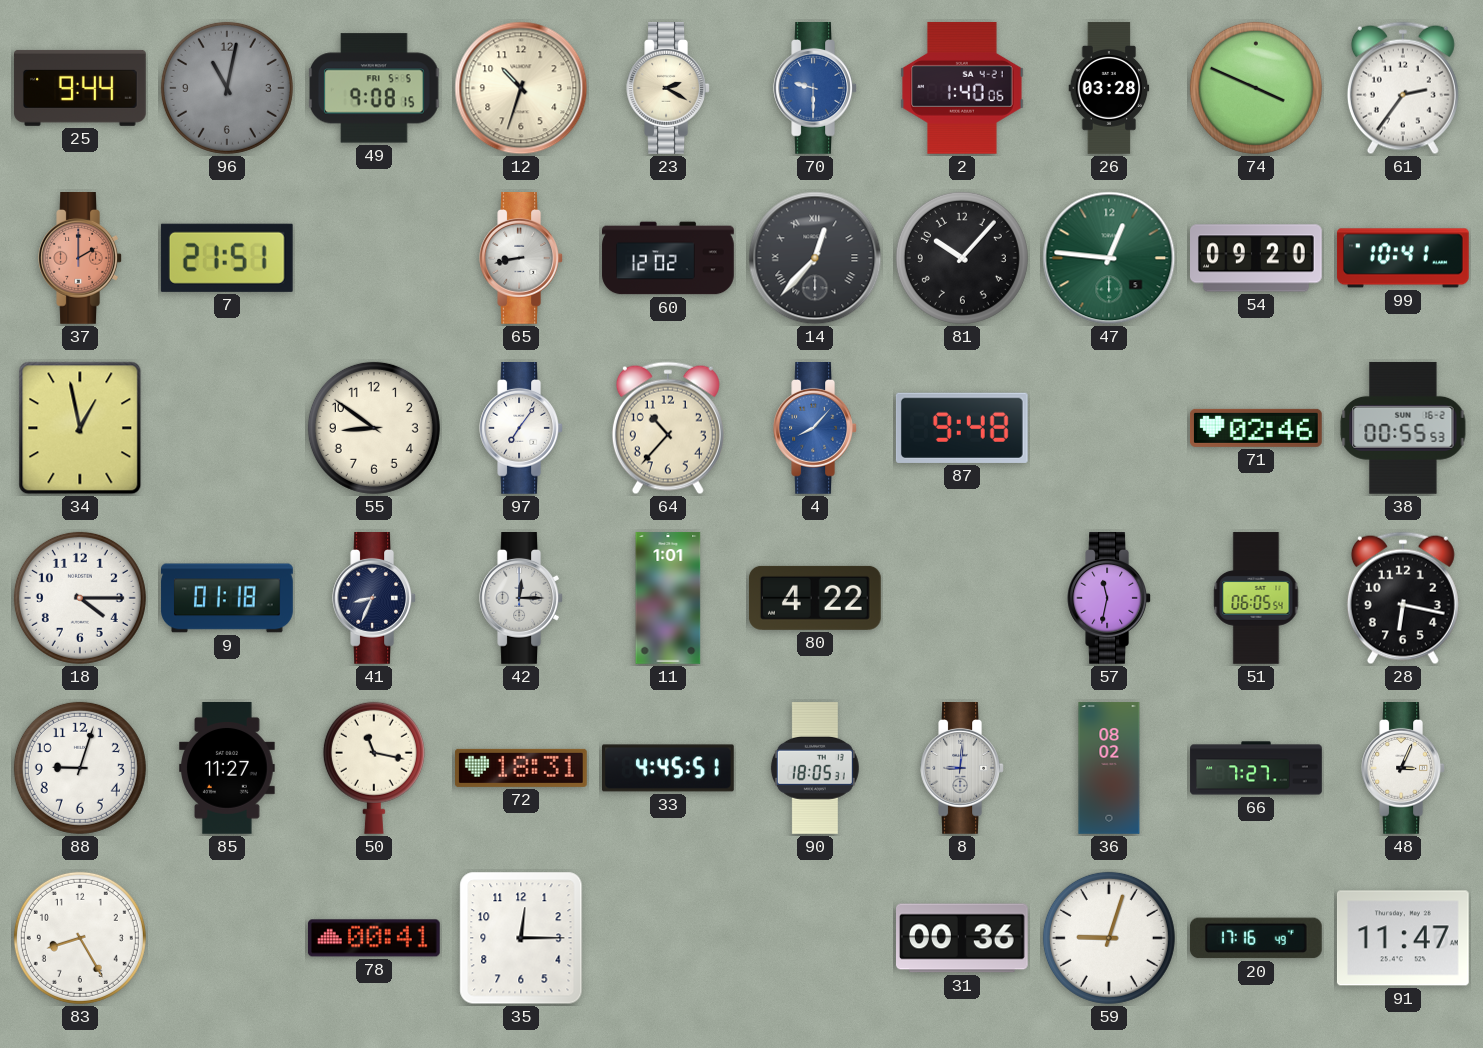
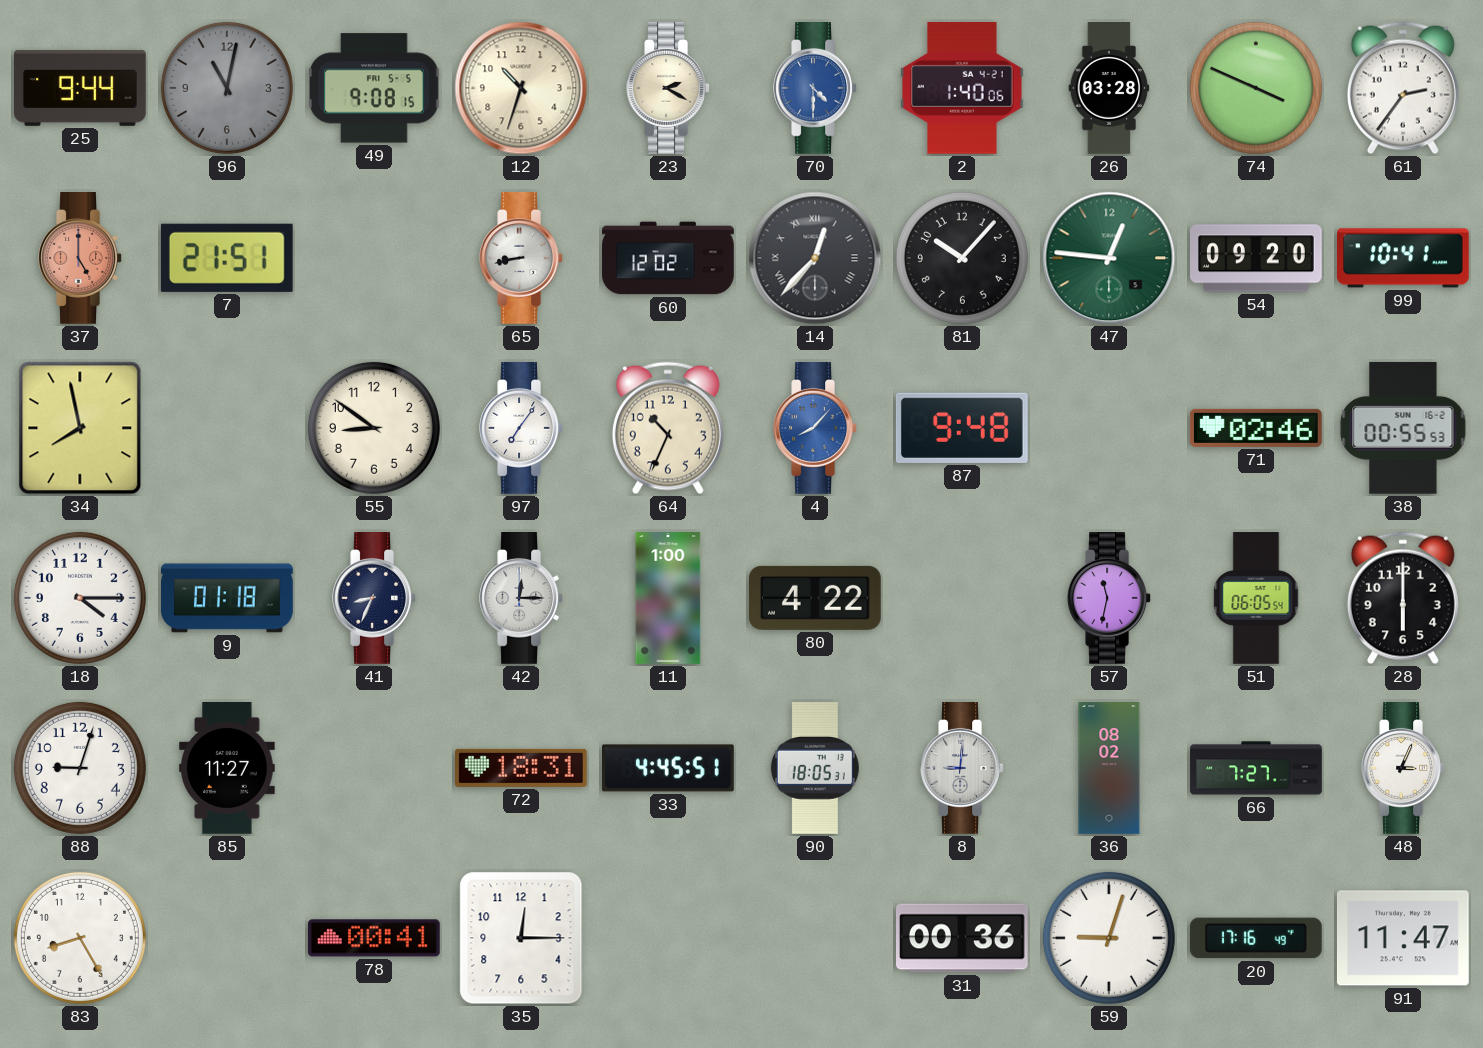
70: 9:30 -> 4:30
37: 2:00 -> 5:00
34: 12:58 -> 7:58
64: 10:37 -> 10:34
11: 1:01 -> 1:00
28: 6:17 -> 6:00
50: 11:17 -> none
